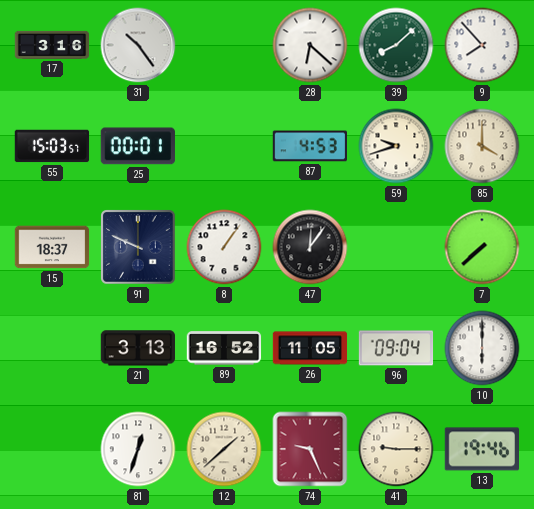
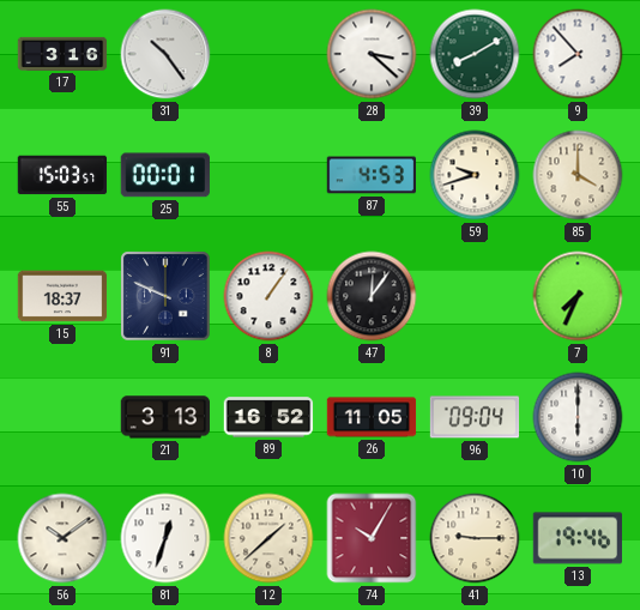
28: 6:22 -> 3:22
39: 8:08 -> 8:10
7: 7:38 -> 7:34
56: none -> 10:09
74: 9:26 -> 10:05
